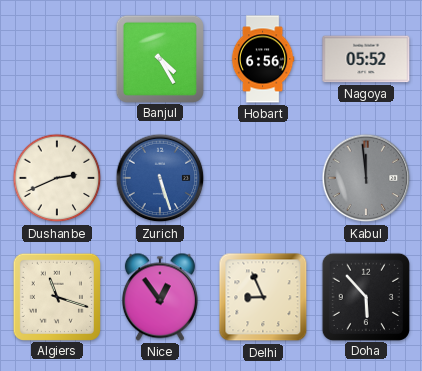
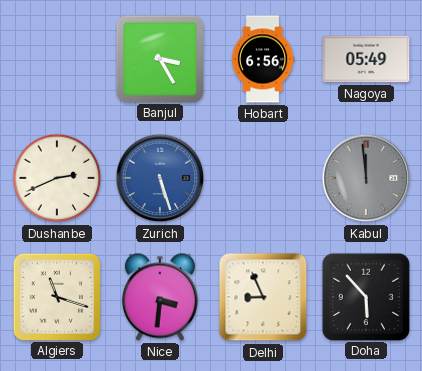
Banjul: 4:25 -> 3:25
Nagoya: 05:52 -> 05:49
Nice: 12:54 -> 3:31
